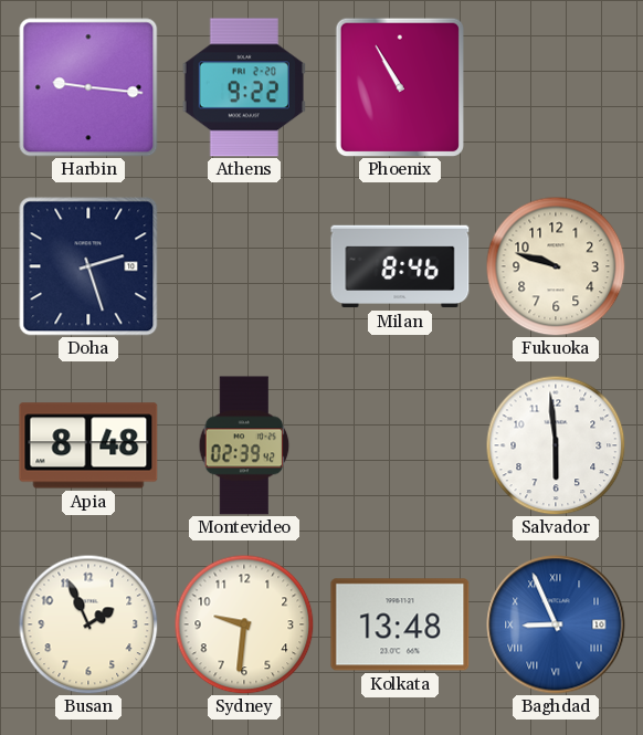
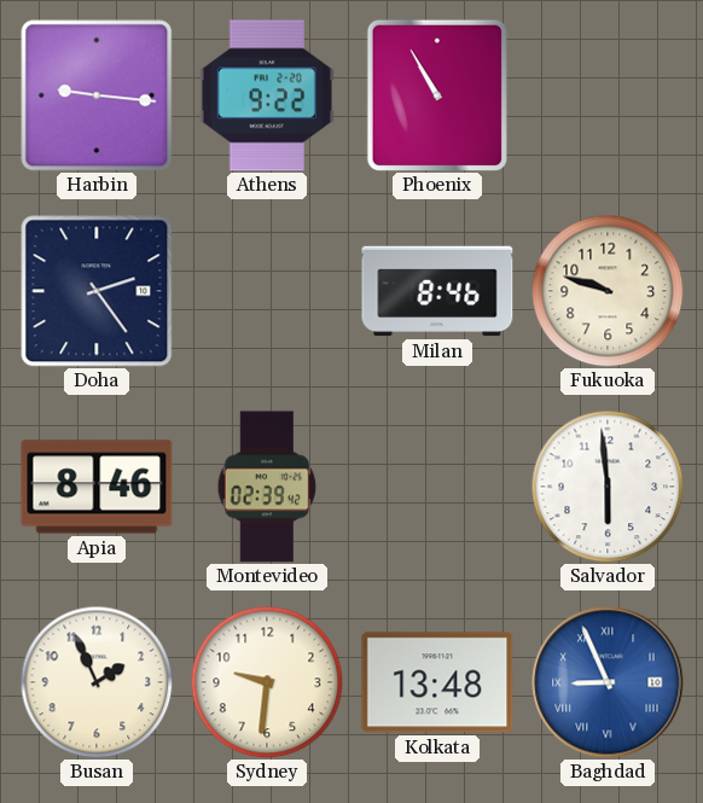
Doha: 2:27 -> 2:24
Apia: 8:48 -> 8:46
